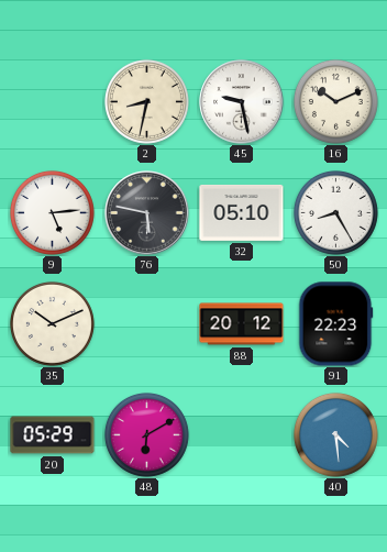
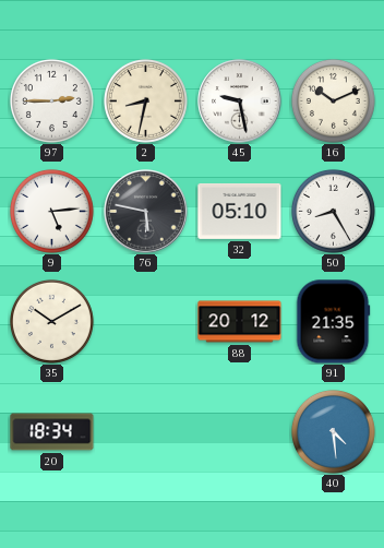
97: none -> 2:45
35: 10:11 -> 10:10
91: 22:23 -> 21:35
20: 05:29 -> 18:34
48: 6:10 -> none
